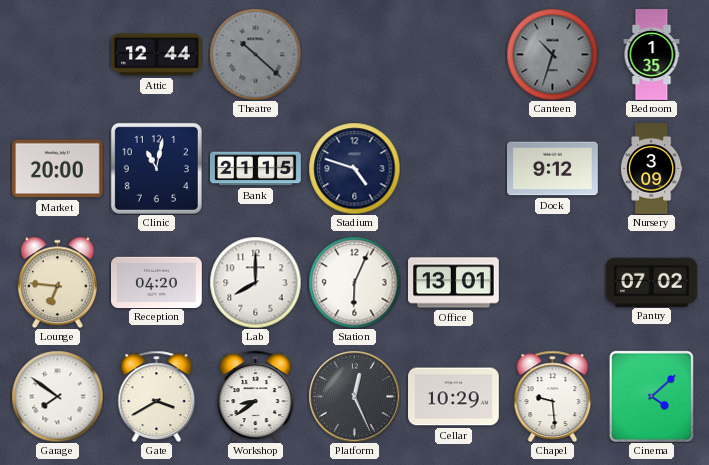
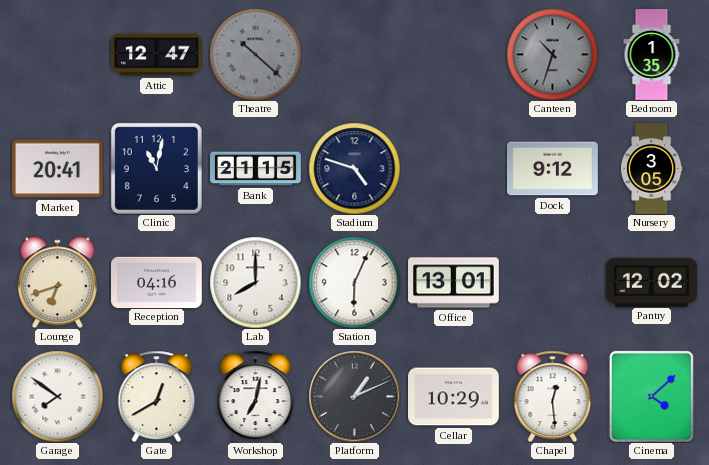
Attic: 12:44 -> 12:47
Market: 20:00 -> 20:41
Nursery: 3:09 -> 3:05
Lounge: 6:46 -> 6:42
Reception: 04:20 -> 04:16
Pantry: 07:02 -> 12:02
Gate: 3:40 -> 12:40
Workshop: 8:39 -> 7:02
Platform: 12:26 -> 1:11
Chapel: 9:29 -> 12:29
